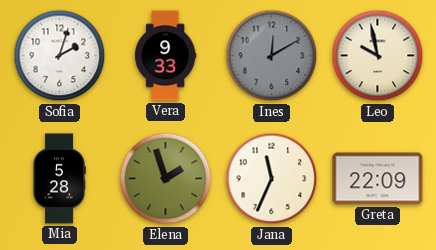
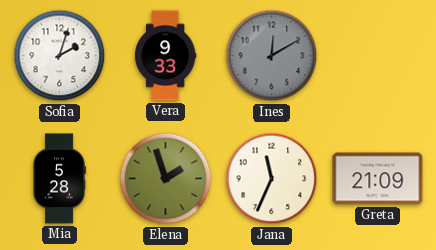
Leo: 9:58 -> none
Greta: 22:09 -> 21:09
